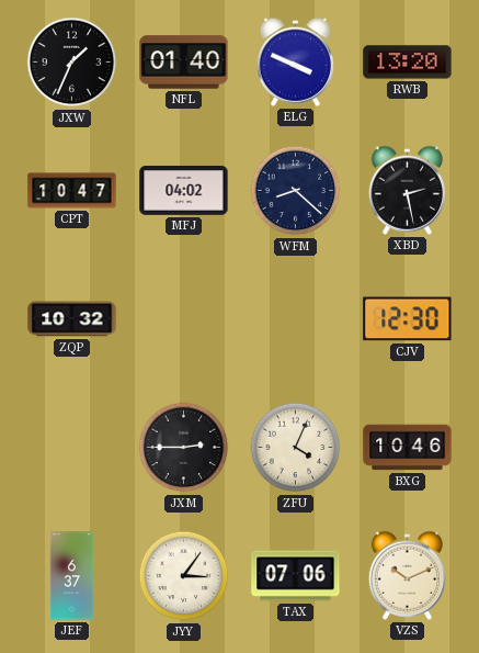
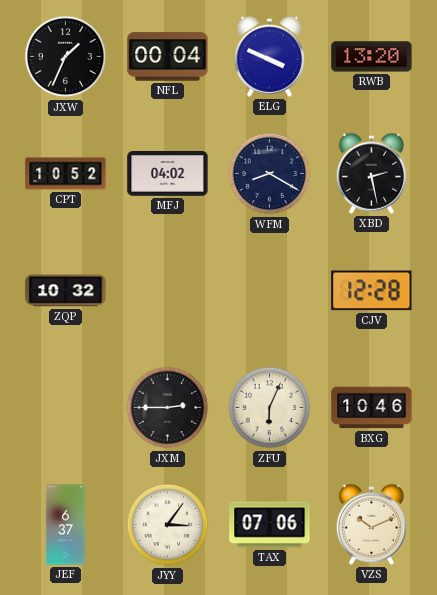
NFL: 01:40 -> 00:04
CPT: 10:47 -> 10:52
WFM: 8:22 -> 8:20
CJV: 12:30 -> 12:28
ZFU: 4:04 -> 6:04
